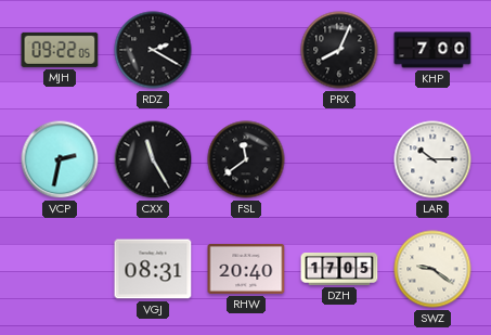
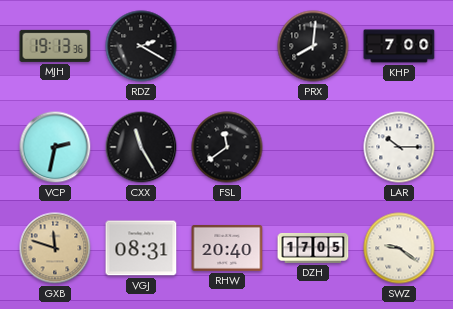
MJH: 09:22 -> 19:13
PRX: 8:04 -> 8:01
GXB: none -> 11:48
